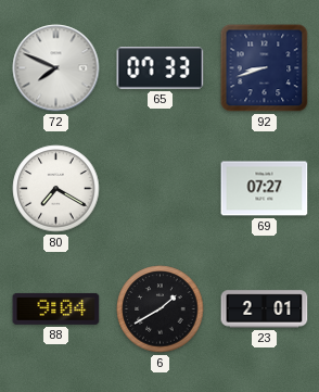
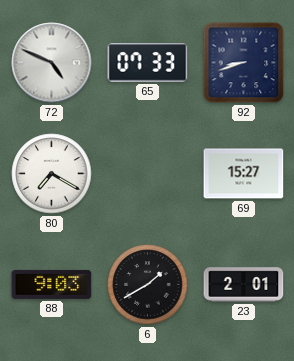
72: 7:49 -> 4:49
69: 07:27 -> 15:27
88: 9:04 -> 9:03
